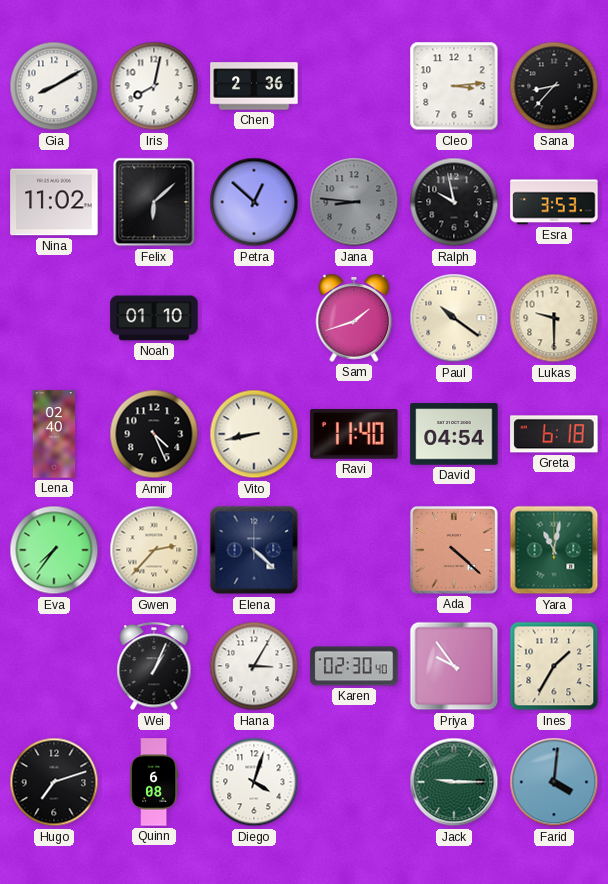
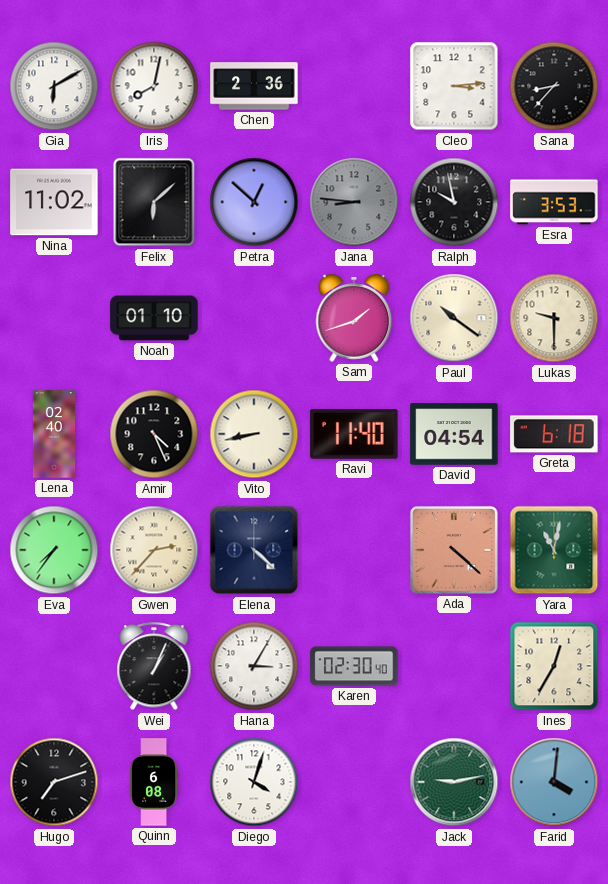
Gia: 8:10 -> 6:10
Priya: 9:54 -> none
Ines: 1:35 -> 12:35
Jack: 9:15 -> 9:13
